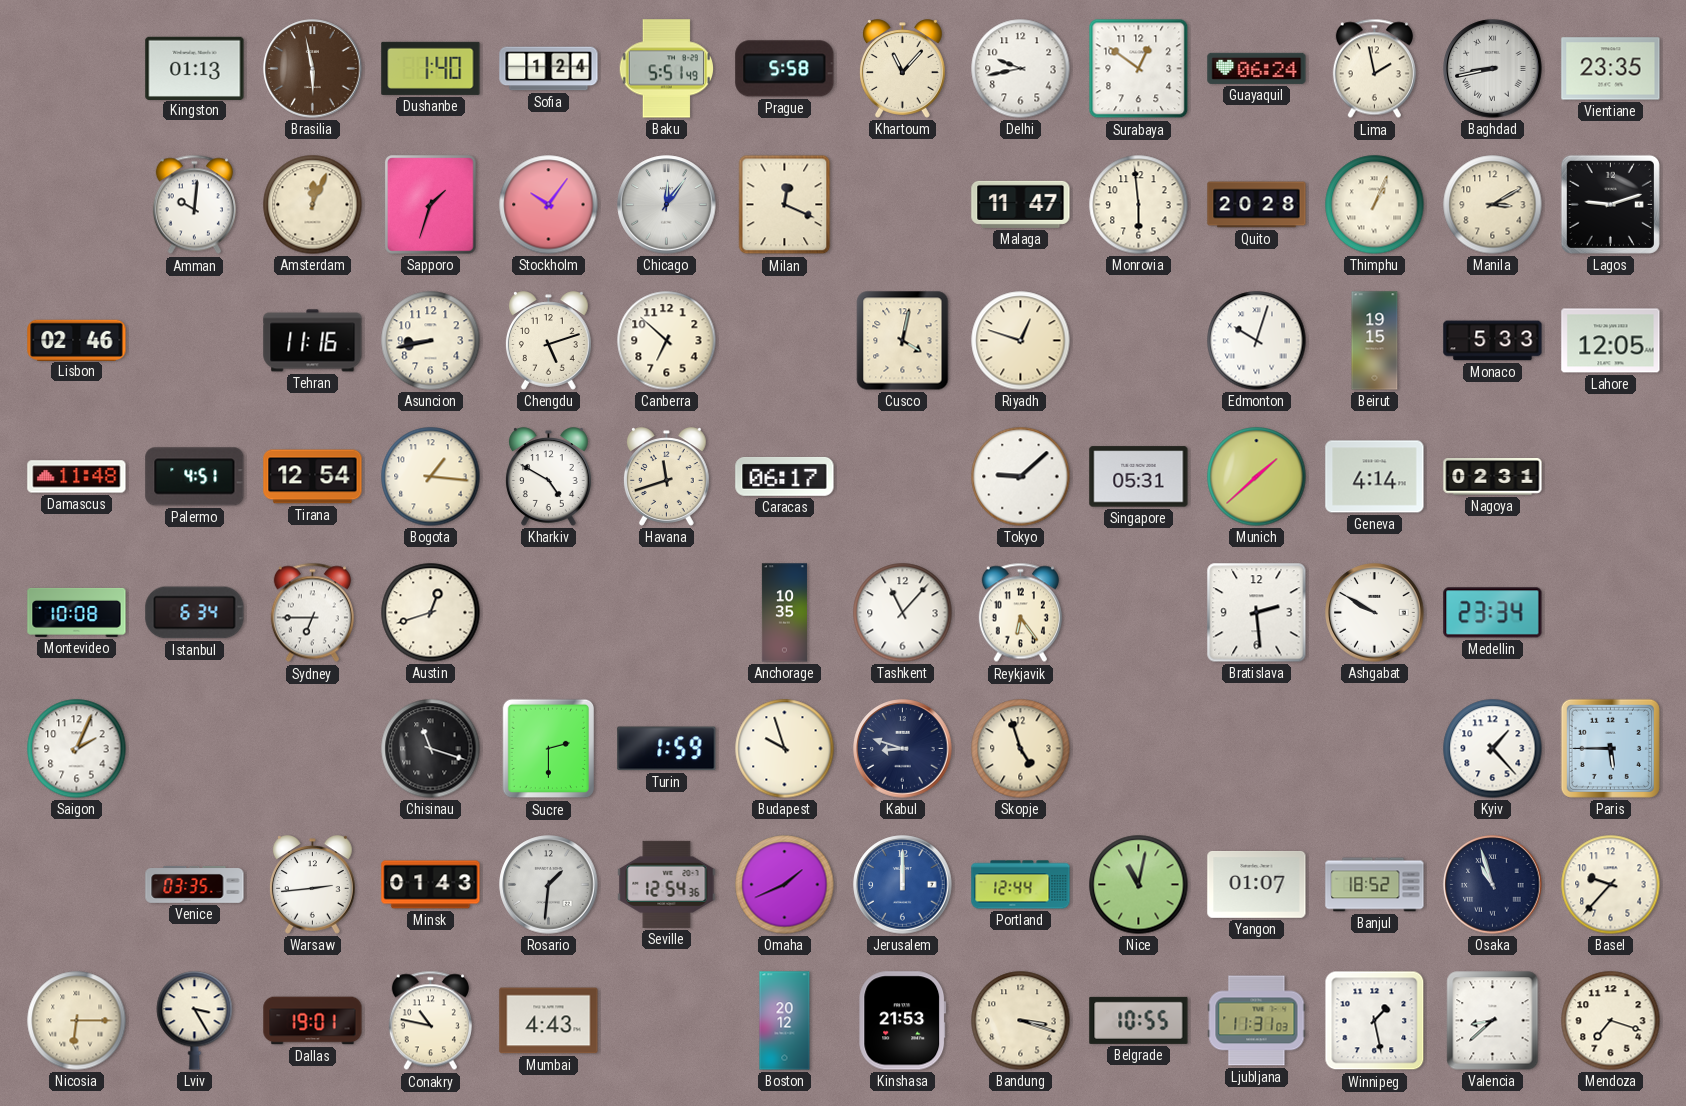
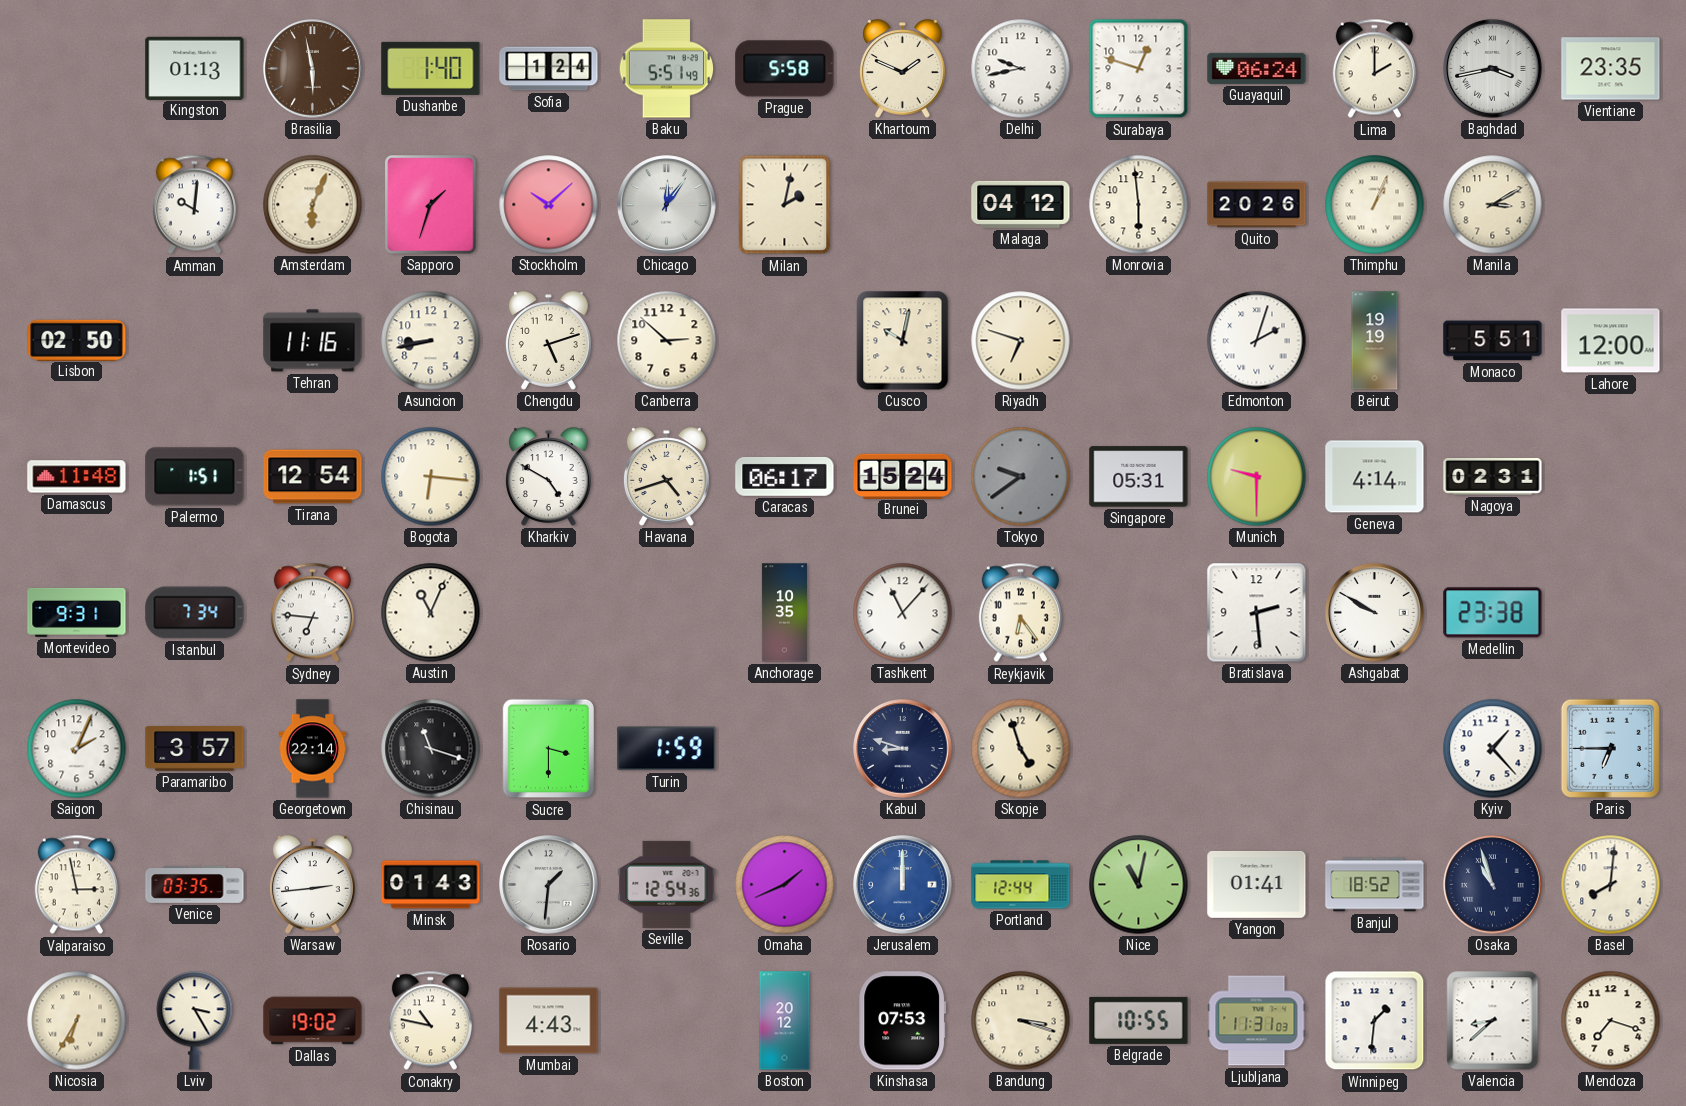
Khartoum: 11:07 -> 1:49
Surabaya: 12:51 -> 12:48
Lima: 1:58 -> 2:00
Baghdad: 8:43 -> 3:43
Amsterdam: 12:04 -> 6:04
Stockholm: 10:06 -> 10:08
Milan: 12:19 -> 2:02
Malaga: 11:47 -> 04:12
Quito: 20:28 -> 20:26
Lagos: 9:12 -> none
Lisbon: 02:46 -> 02:50
Canberra: 6:52 -> 2:52
Cusco: 4:02 -> 10:02
Riyadh: 12:48 -> 6:48
Edmonton: 10:03 -> 2:03
Beirut: 19:15 -> 19:19
Monaco: 5:33 -> 5:51
Lahore: 12:05 -> 12:00
Palermo: 4:51 -> 1:51
Bogota: 1:16 -> 6:16
Havana: 11:42 -> 4:42
Brunei: none -> 15:24
Tokyo: 9:08 -> 9:39
Tokyo dial: white -> grey
Munich: 1:38 -> 9:30
Montevideo: 10:08 -> 9:31
Istanbul: 6:34 -> 7:34
Sydney: 6:45 -> 6:46
Austin: 12:42 -> 11:04
Medellin: 23:34 -> 23:38
Paramaribo: none -> 3:57
Georgetown: none -> 22:14
Sucre: 2:30 -> 3:30
Budapest: 9:57 -> none
Paris: 5:45 -> 6:45
Valparaiso: none -> 2:58
Yangon: 01:07 -> 01:41
Basel: 9:37 -> 8:01
Nicosia: 6:15 -> 6:35
Dallas: 19:01 -> 19:02
Kinshasa: 21:53 -> 07:53
Winnipeg: 1:28 -> 1:31
